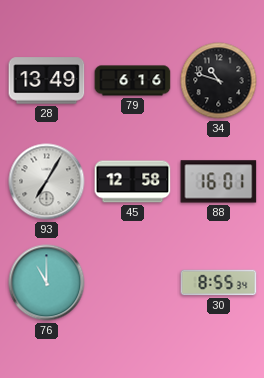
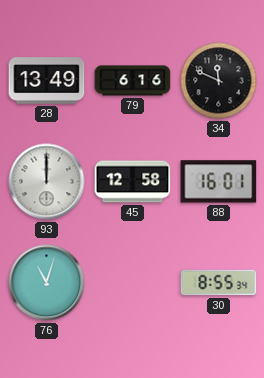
34: 10:48 -> 11:49
93: 7:05 -> 12:00
76: 11:00 -> 11:03
